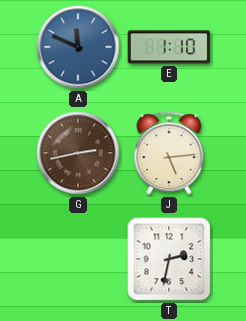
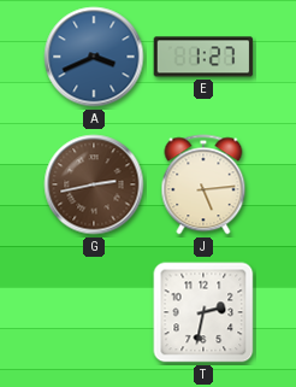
A: 11:49 -> 3:41
E: 1:10 -> 1:27
